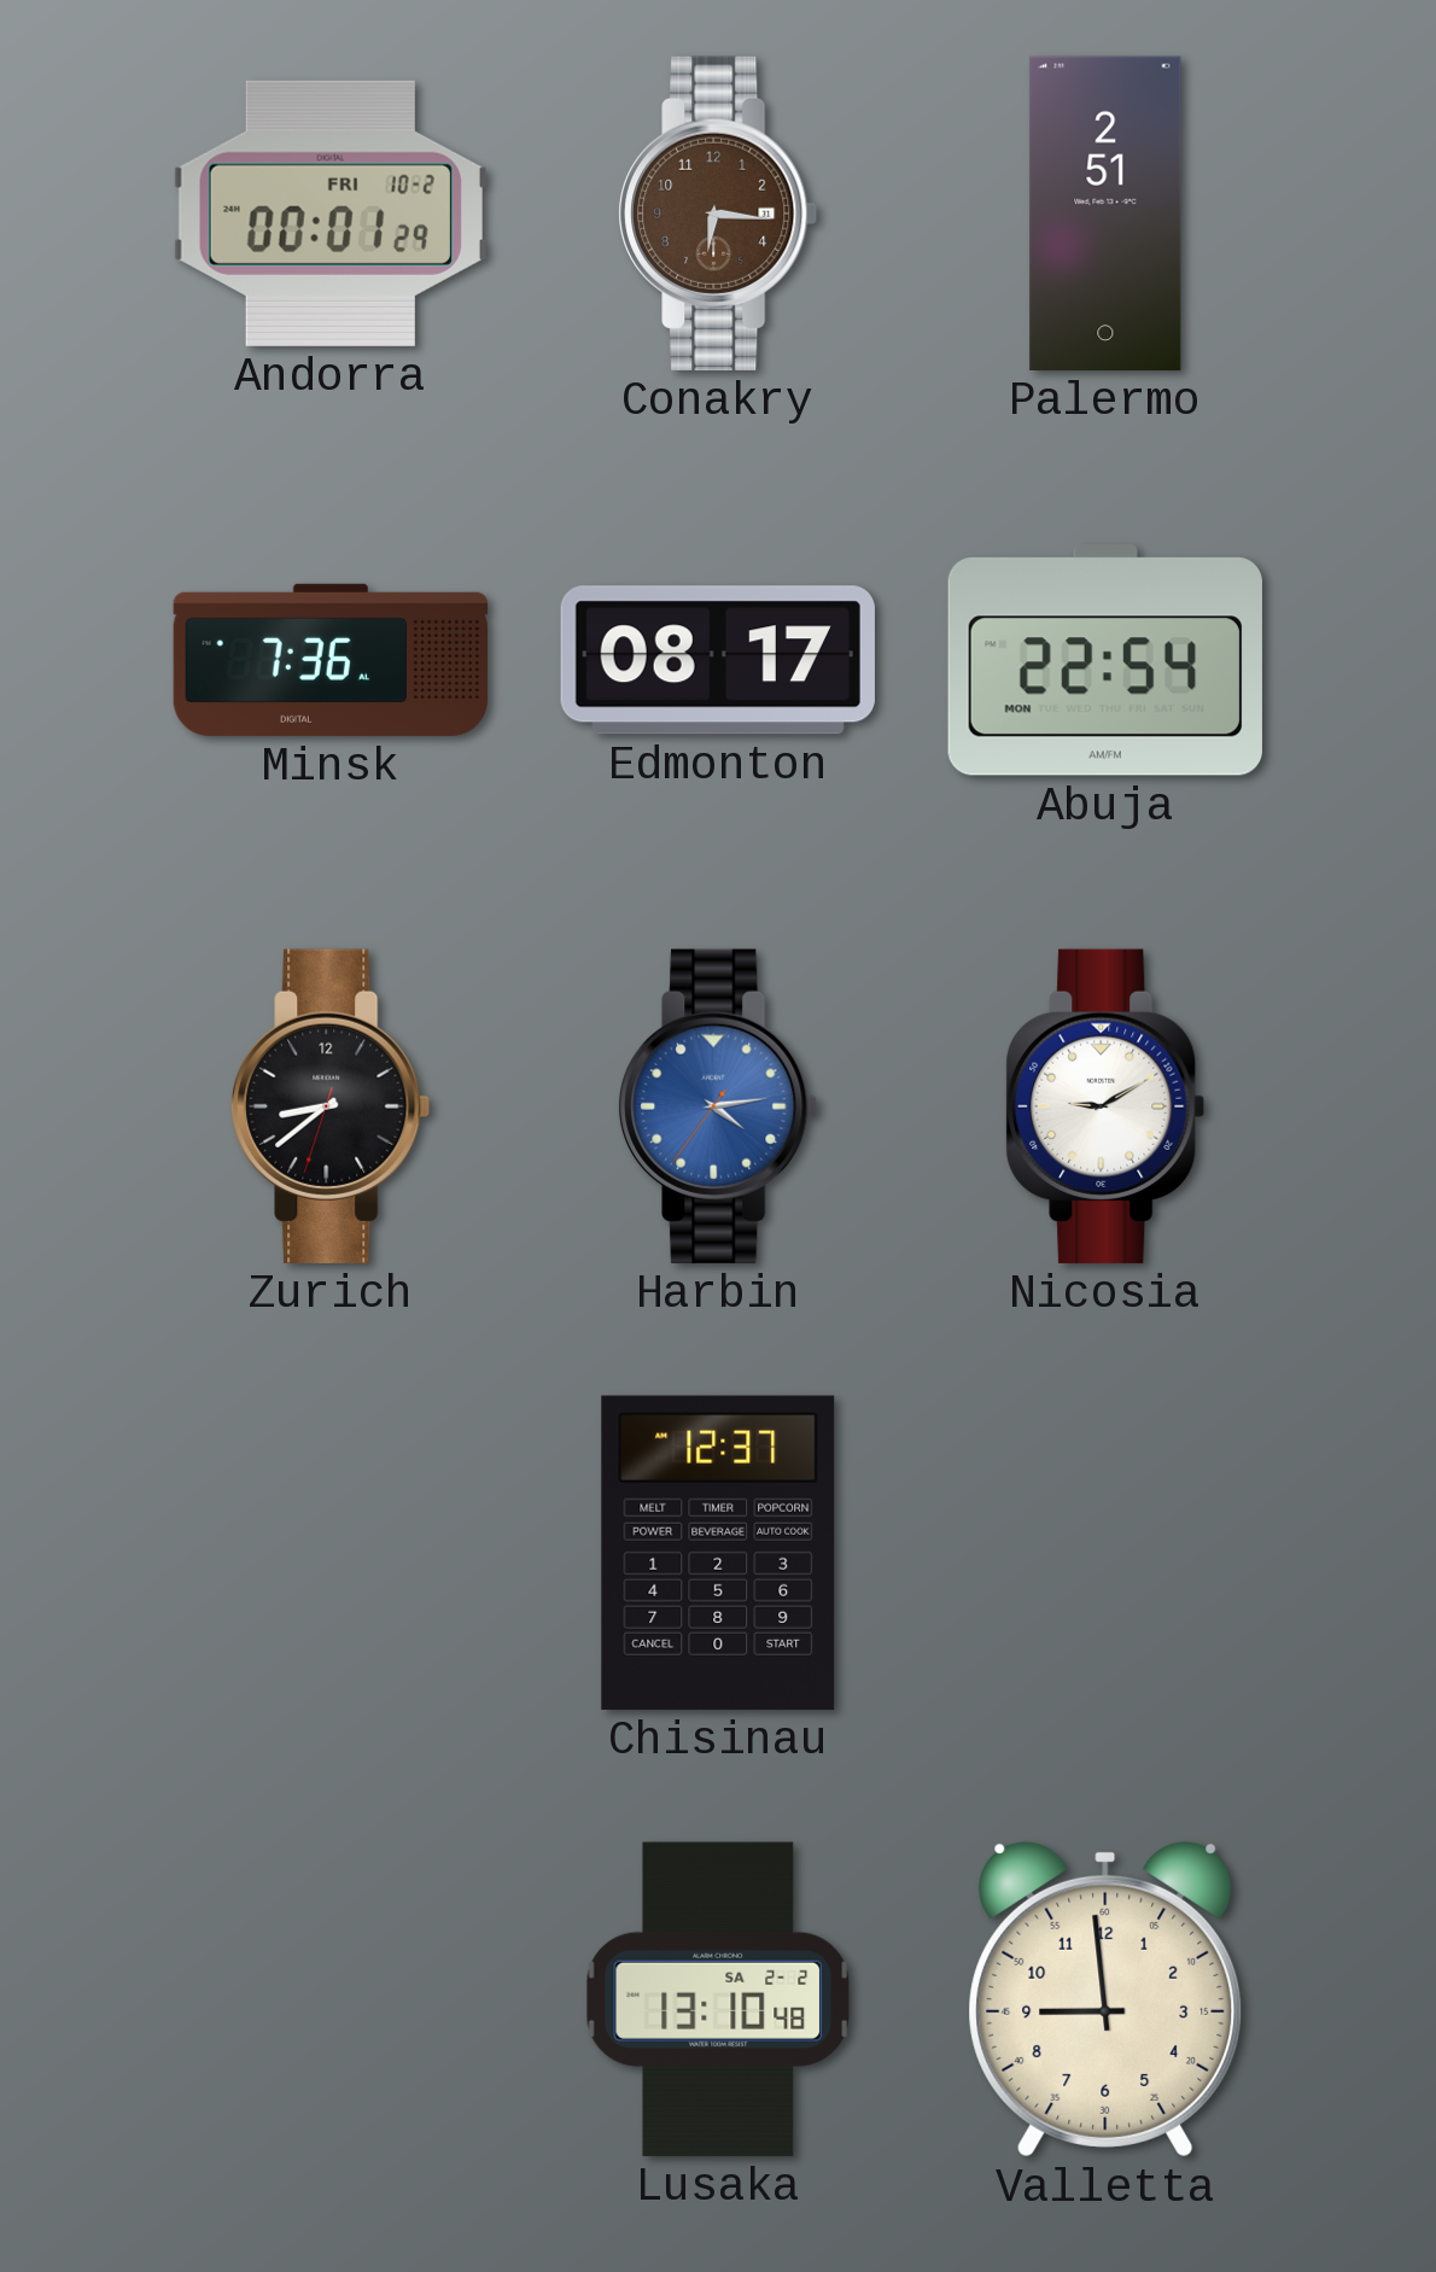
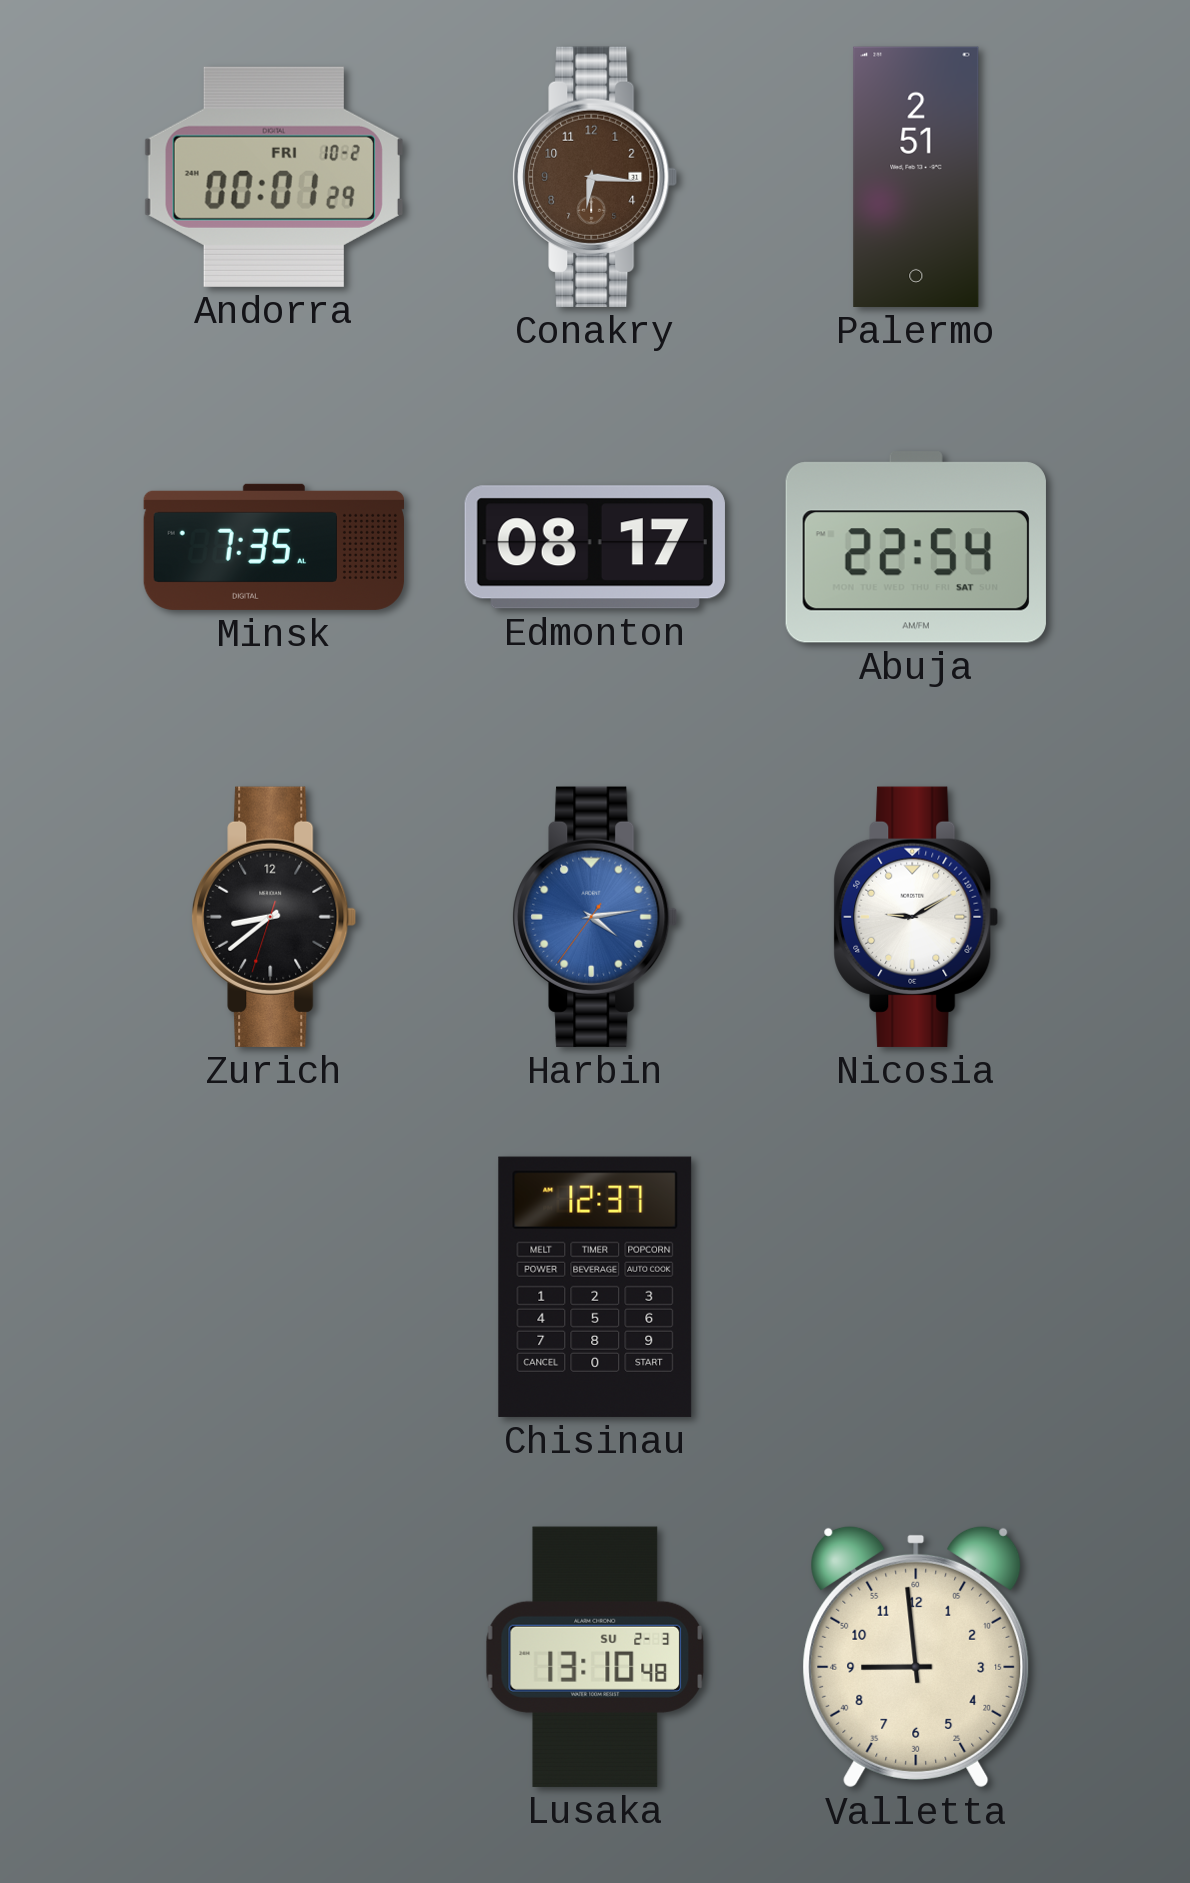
Minsk: 7:36 -> 7:35
Abuja date: MON -> SAT
Lusaka date: SA 2-2 -> SU 2-3
